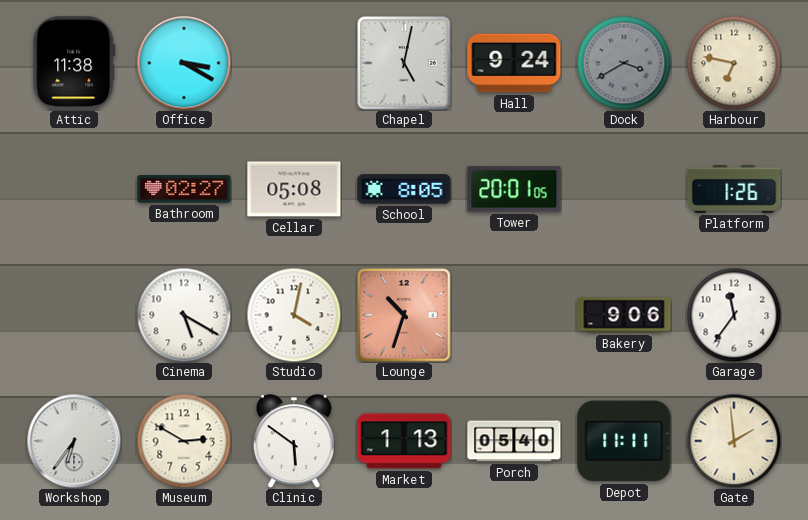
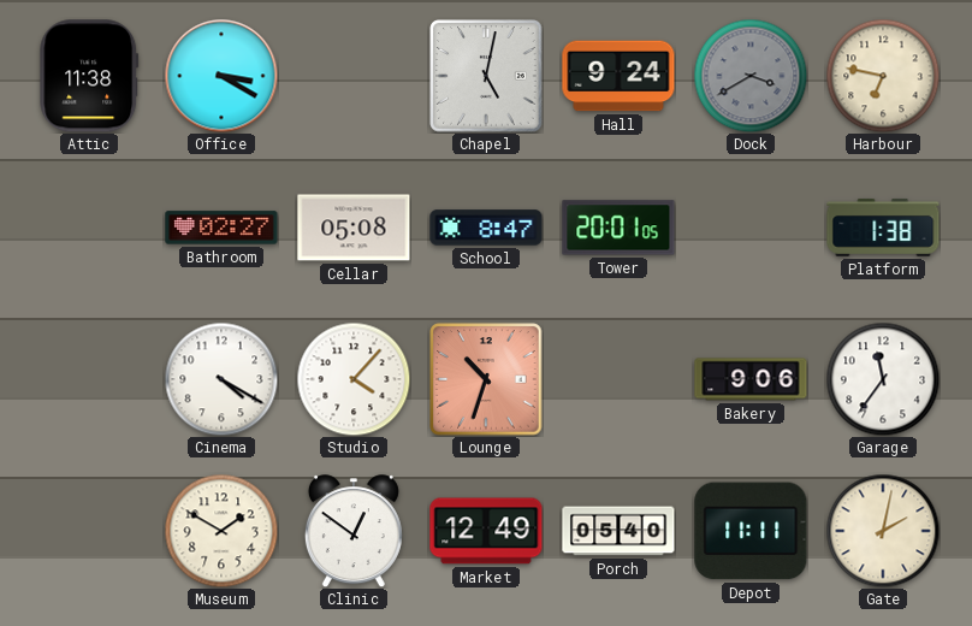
School: 8:05 -> 8:47
Platform: 1:26 -> 1:38
Cinema: 5:20 -> 4:20
Studio: 4:02 -> 4:07
Workshop: 6:36 -> none
Museum: 2:50 -> 1:50
Clinic: 5:51 -> 12:51
Market: 1:13 -> 12:49
Gate: 1:59 -> 2:02
